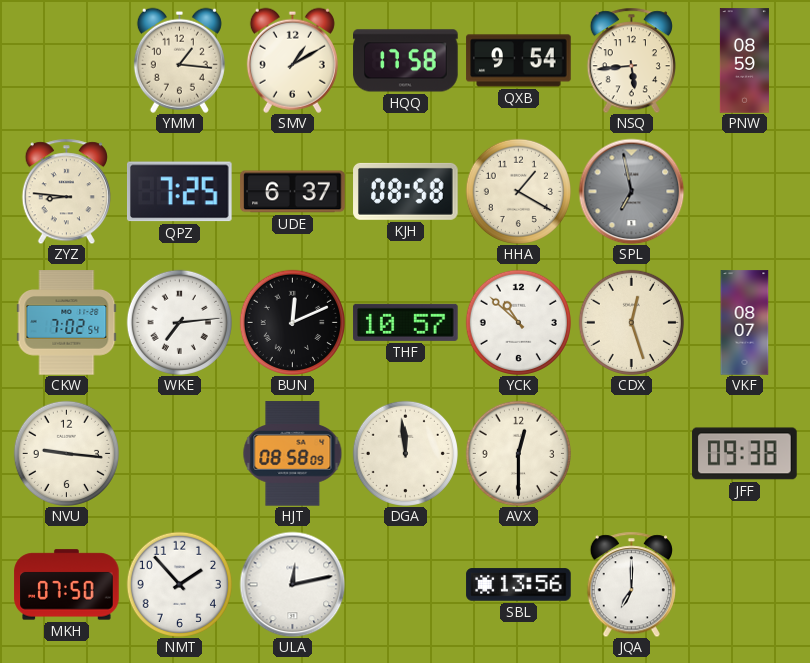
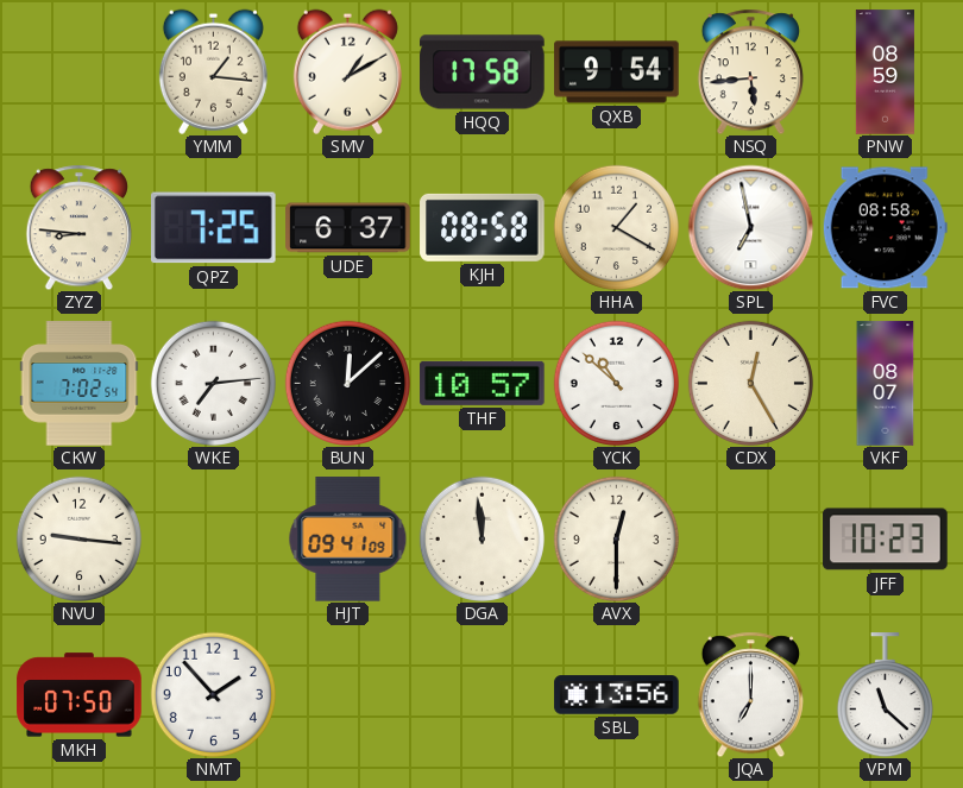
SPL dial: grey -> white
FVC: none -> 08:58
BUN: 12:11 -> 12:08
CDX: 12:27 -> 12:25
HJT: 08:58 -> 09:41
JFF: 09:38 -> 10:23
ULA: 12:13 -> none
VPM: none -> 11:22
